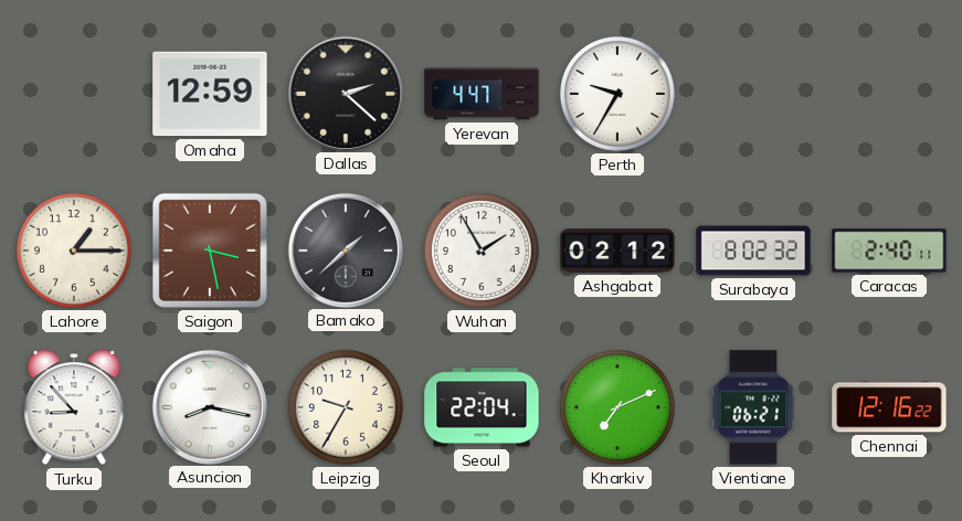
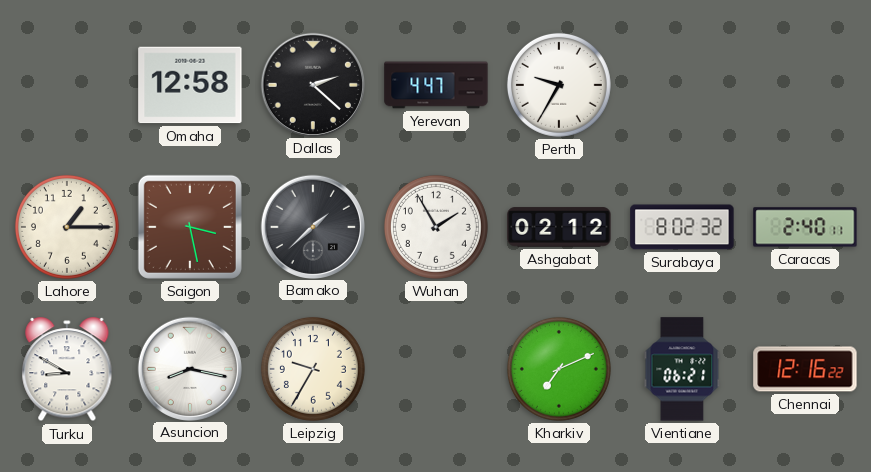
Omaha: 12:59 -> 12:58
Turku: 8:53 -> 8:50
Seoul: 22:04 -> none
